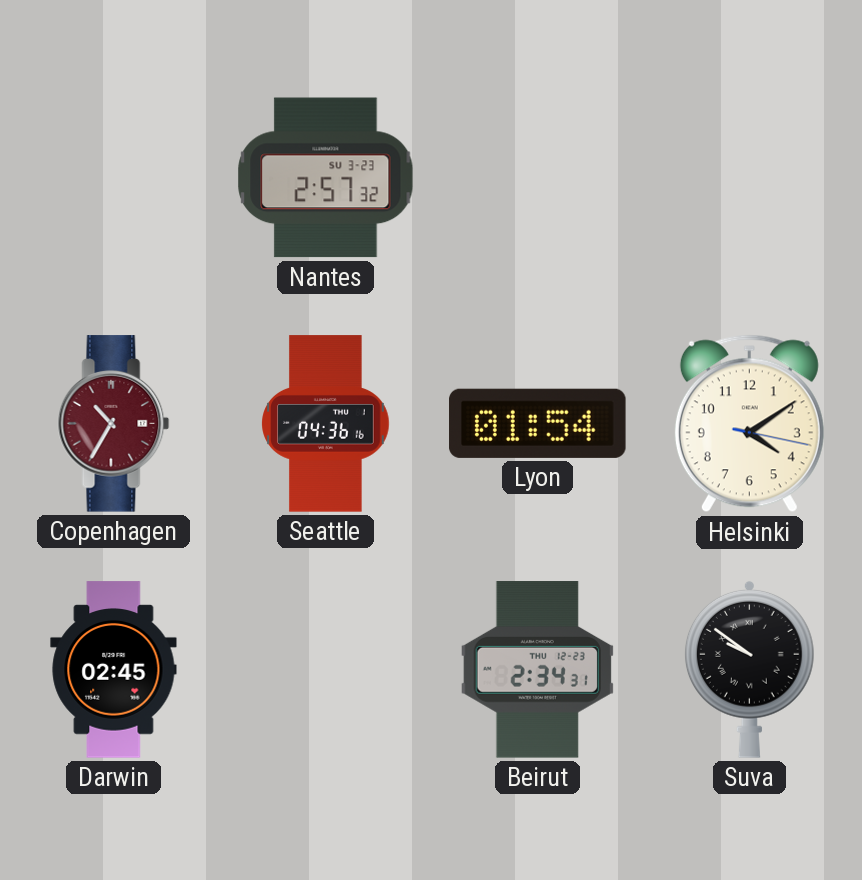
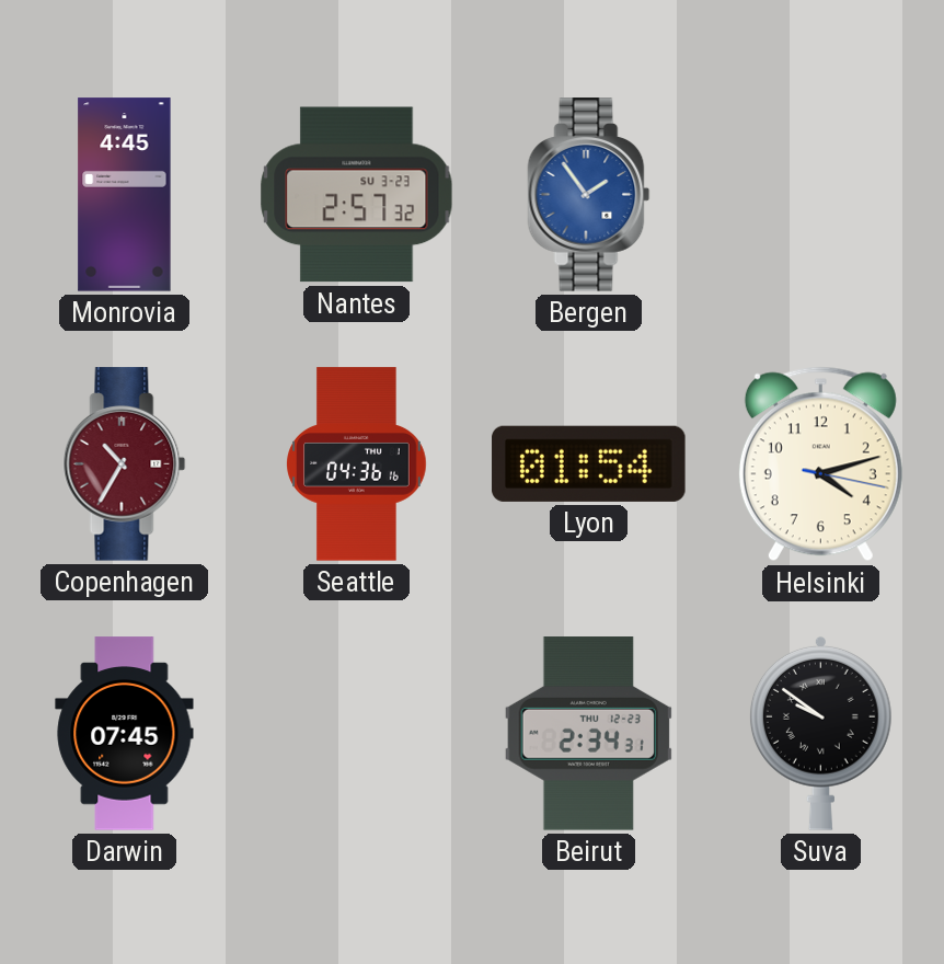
Monrovia: none -> 4:45
Bergen: none -> 1:54
Helsinki: 4:09 -> 4:12
Darwin: 02:45 -> 07:45
